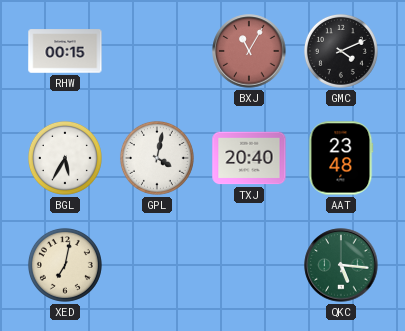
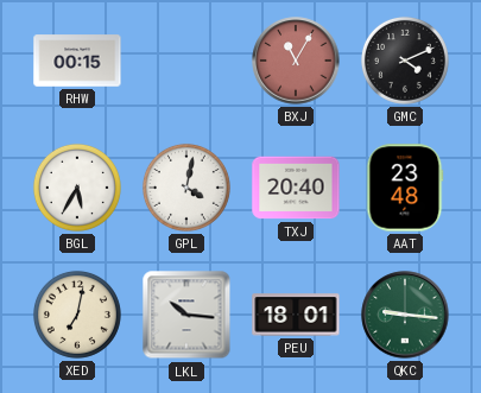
LKL: none -> 10:16
PEU: none -> 18:01
QKC: 5:16 -> 9:16
